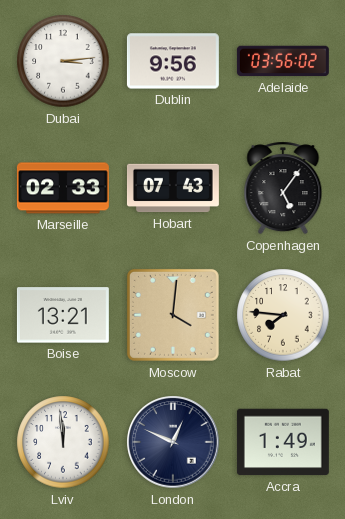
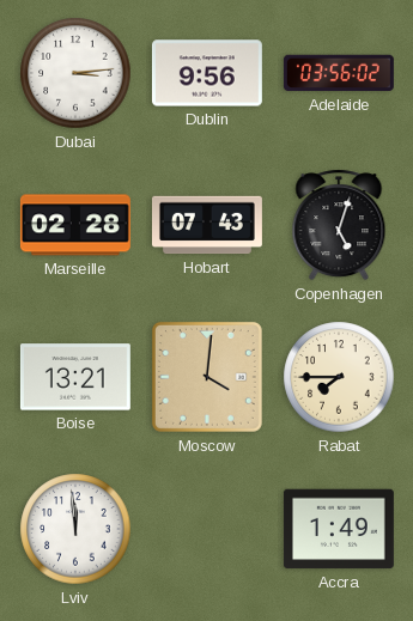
Marseille: 02:33 -> 02:28
Copenhagen: 5:06 -> 5:03
Rabat: 7:46 -> 7:45
London: 12:49 -> none
